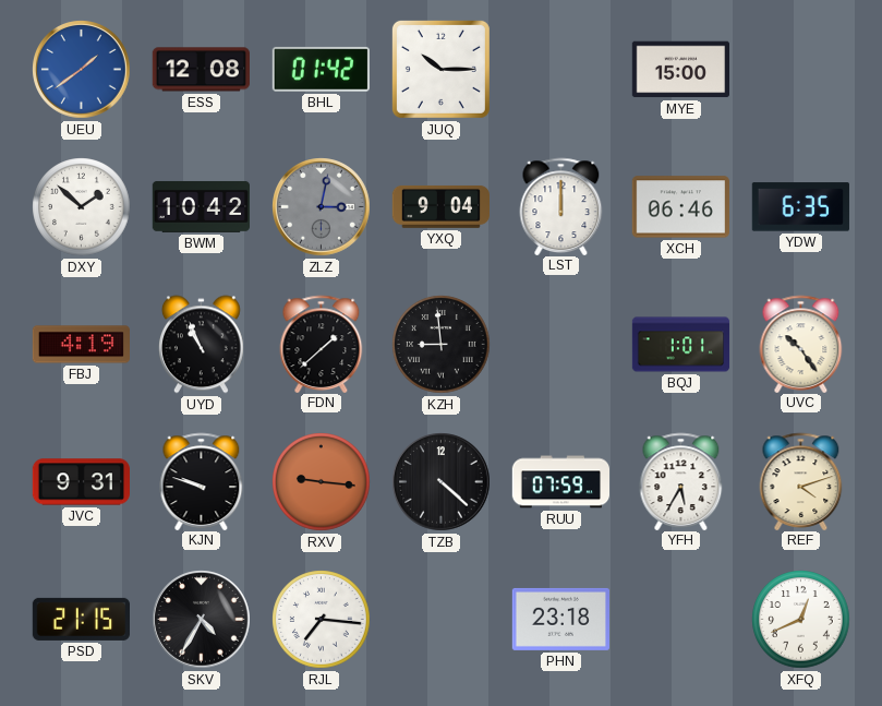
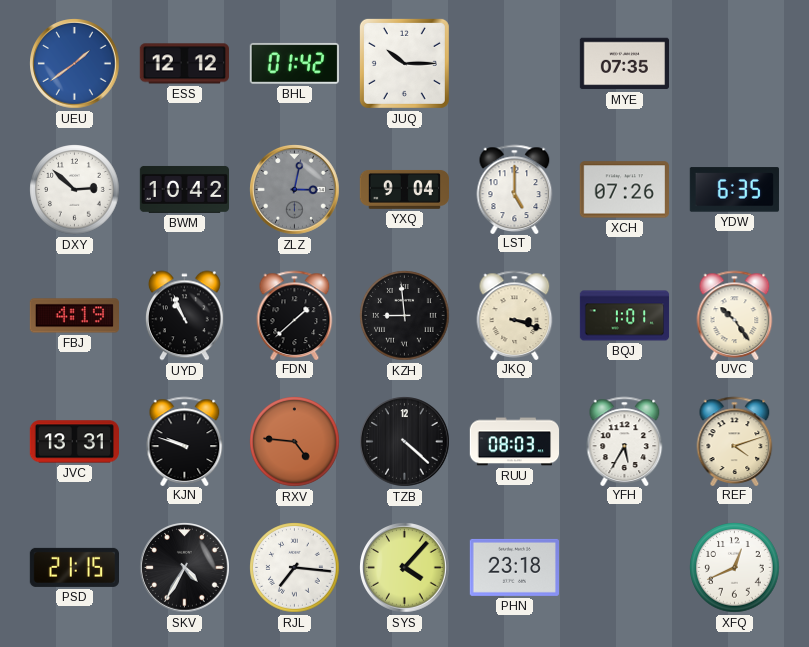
ESS: 12:08 -> 12:12
MYE: 15:00 -> 07:35
DXY: 1:52 -> 2:52
LST: 12:00 -> 5:00
XCH: 06:46 -> 07:26
JKQ: none -> 3:18
JVC: 9:31 -> 13:31
RXV: 9:16 -> 4:46
RUU: 07:59 -> 08:03
SYS: none -> 4:07
